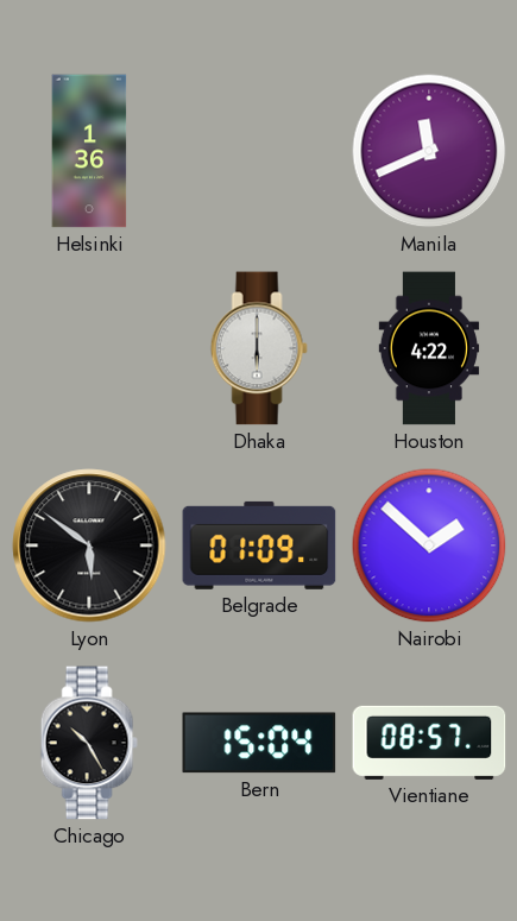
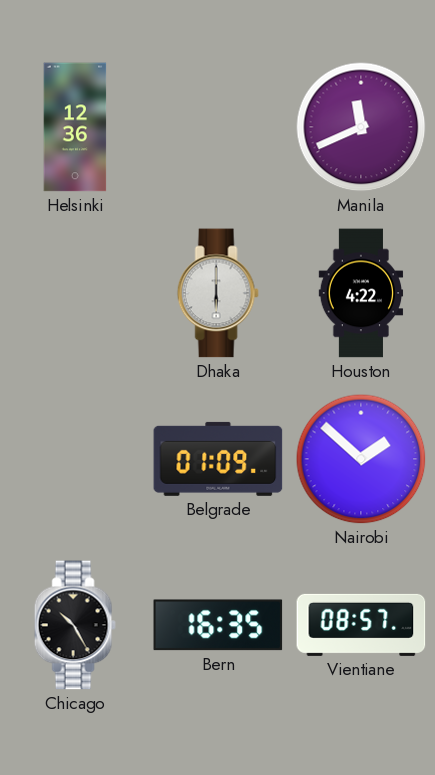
Helsinki: 1:36 -> 12:36
Lyon: 5:51 -> none
Bern: 15:04 -> 16:35
